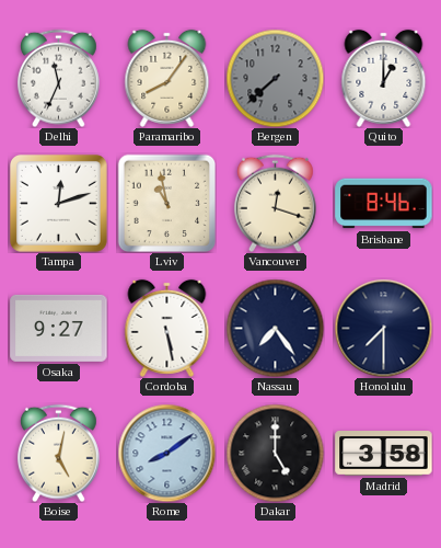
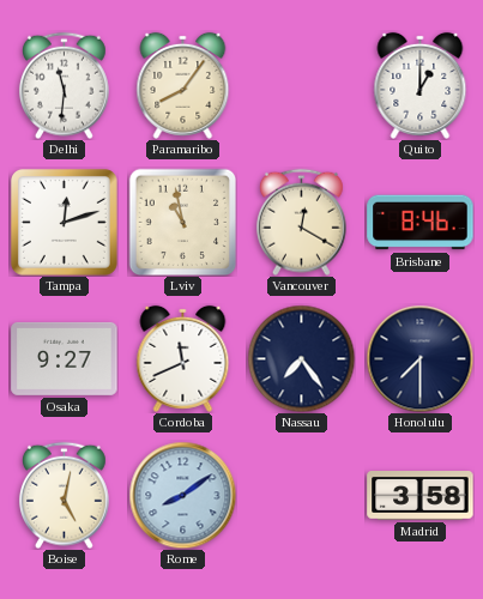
Delhi: 11:34 -> 11:31
Bergen: 7:38 -> none
Vancouver: 12:18 -> 12:20
Cordoba: 5:28 -> 11:41
Dakar: 5:00 -> none
